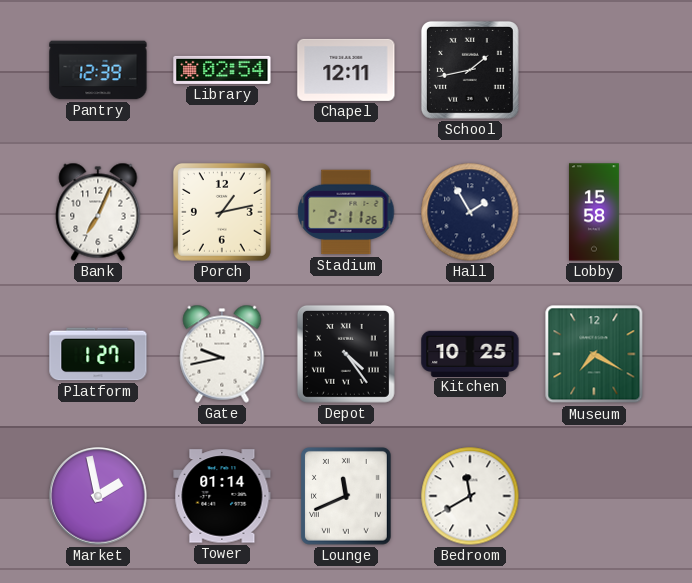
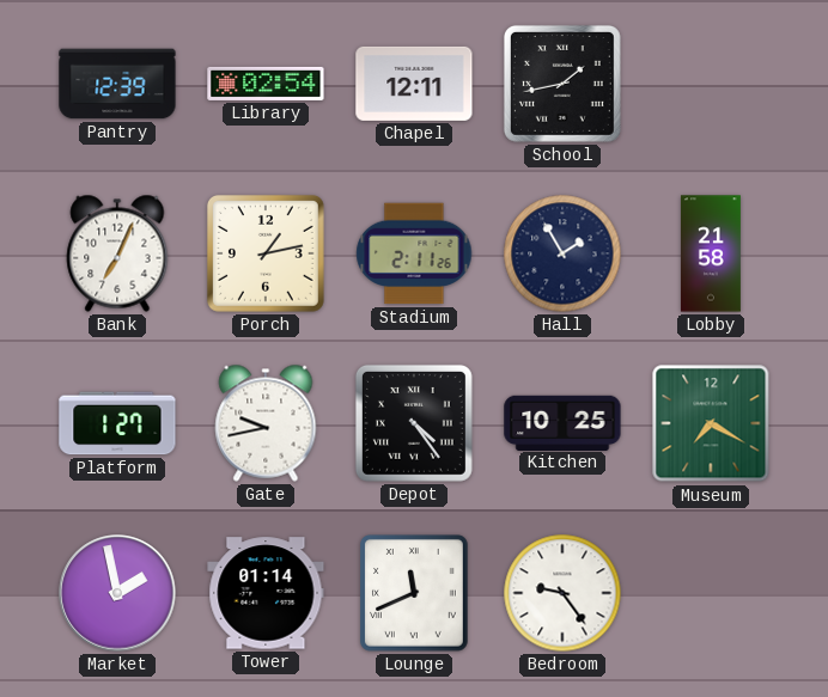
Lobby: 15:58 -> 21:58
Bedroom: 11:40 -> 9:24
